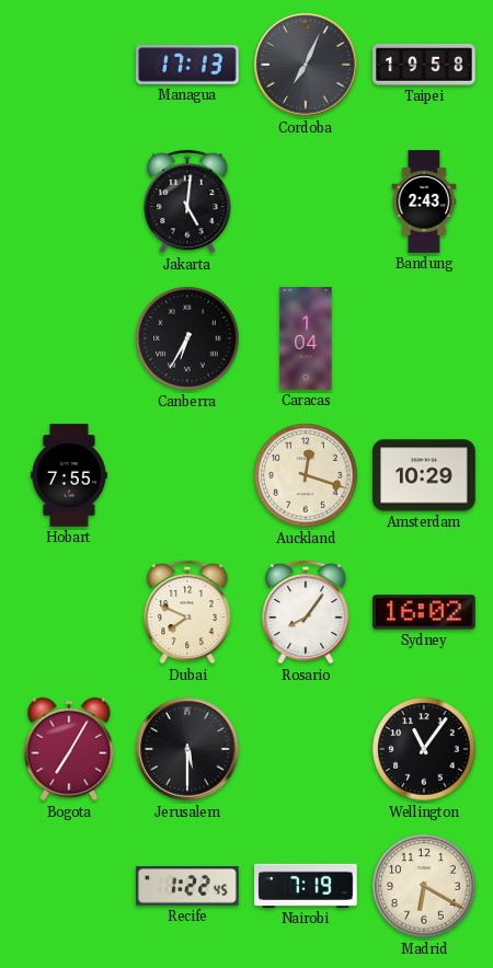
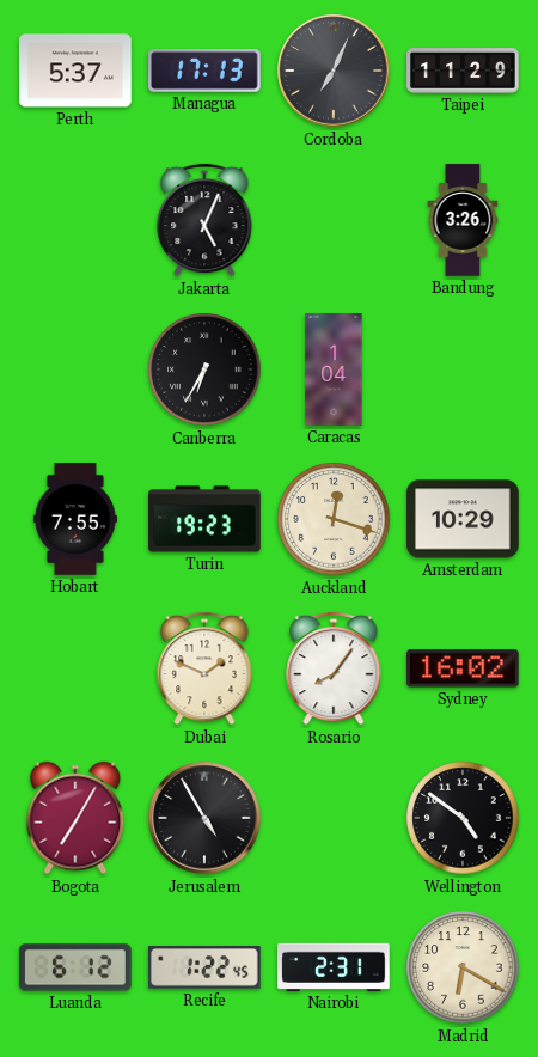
Perth: none -> 5:37
Taipei: 19:58 -> 11:29
Jakarta: 5:01 -> 5:04
Bandung: 2:43 -> 3:26
Turin: none -> 19:23
Dubai: 7:49 -> 1:49
Jerusalem: 5:30 -> 4:55
Wellington: 11:06 -> 4:51
Luanda: none -> 6:12
Nairobi: 7:19 -> 2:31
